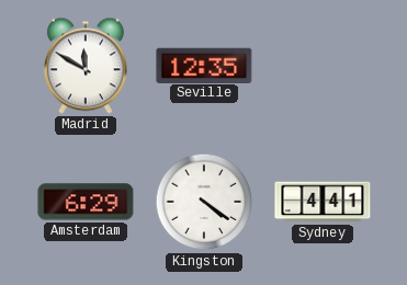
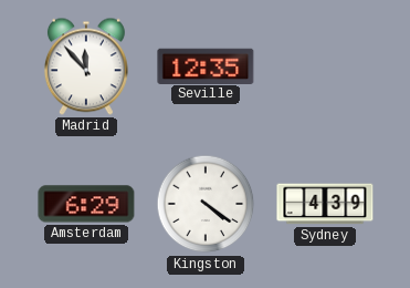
Madrid: 11:50 -> 11:53
Sydney: 4:41 -> 4:39
